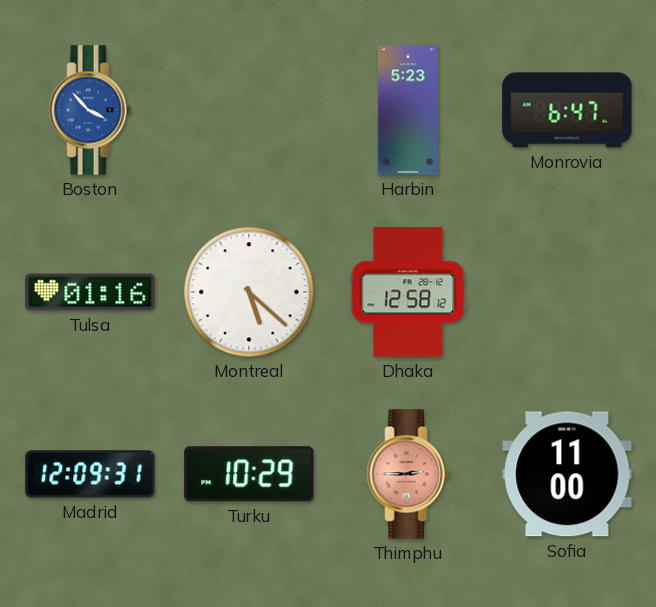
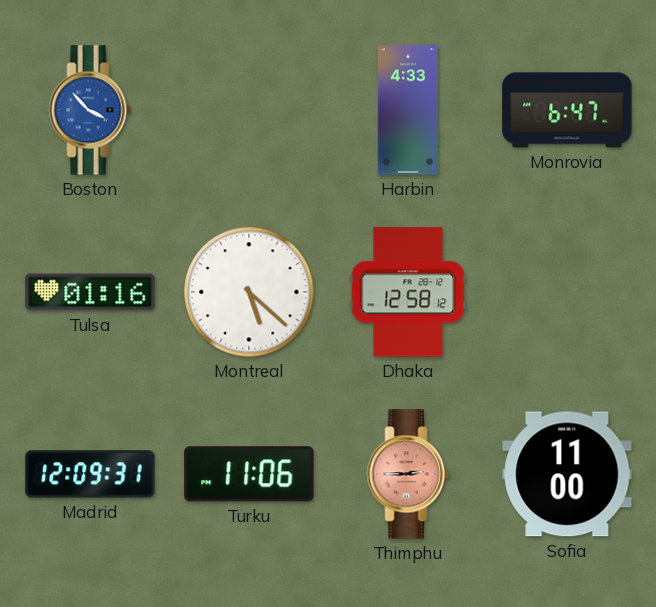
Harbin: 5:23 -> 4:33
Turku: 10:29 -> 11:06
